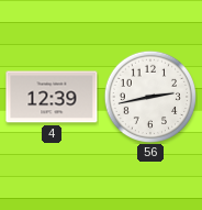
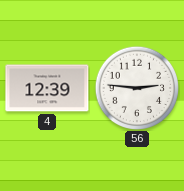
56: 2:43 -> 2:46
